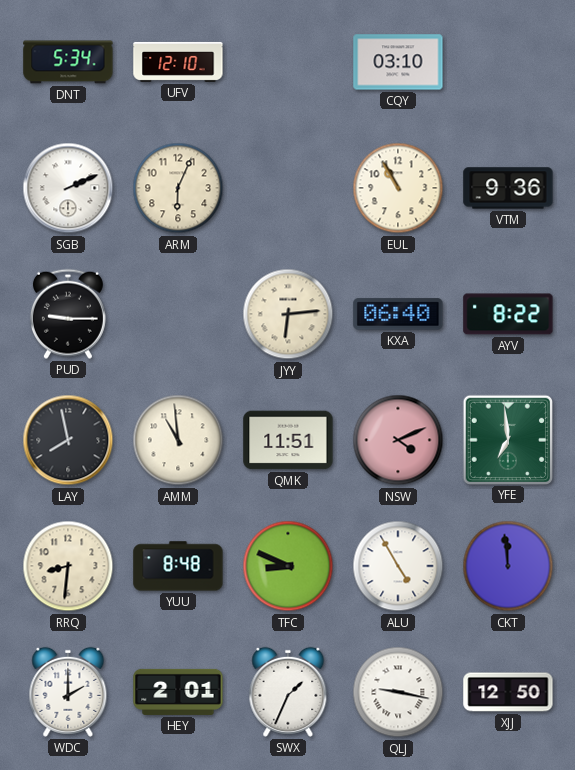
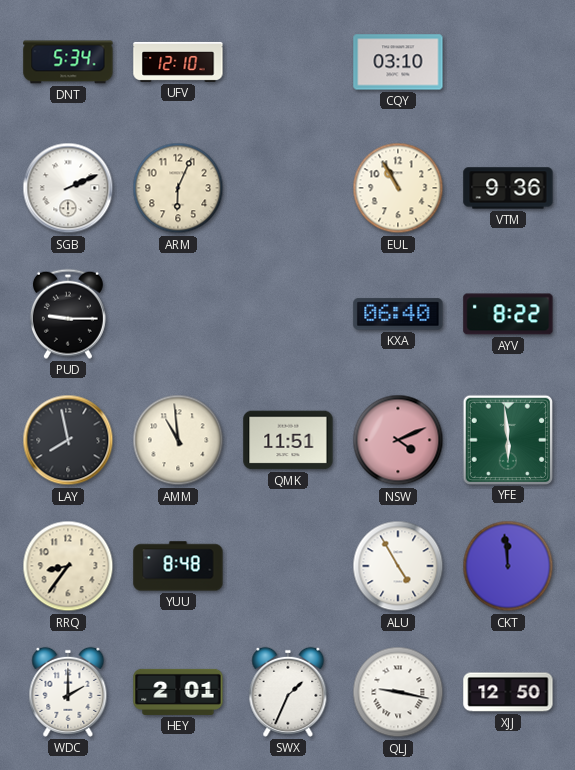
JYY: 6:14 -> none
YFE: 6:59 -> 5:59
RRQ: 8:31 -> 8:36
TFC: 8:49 -> none
